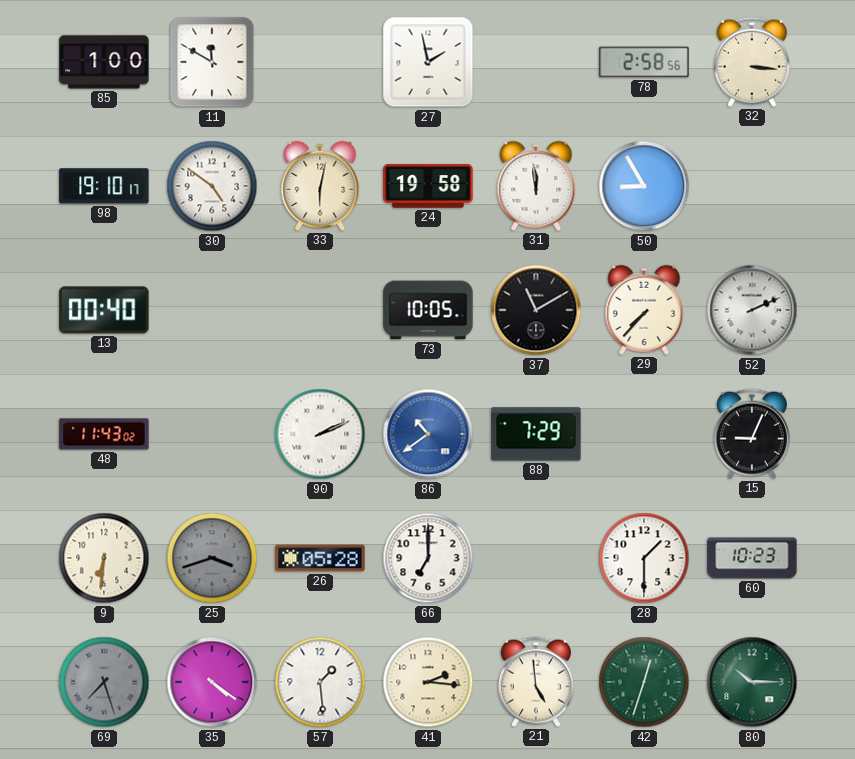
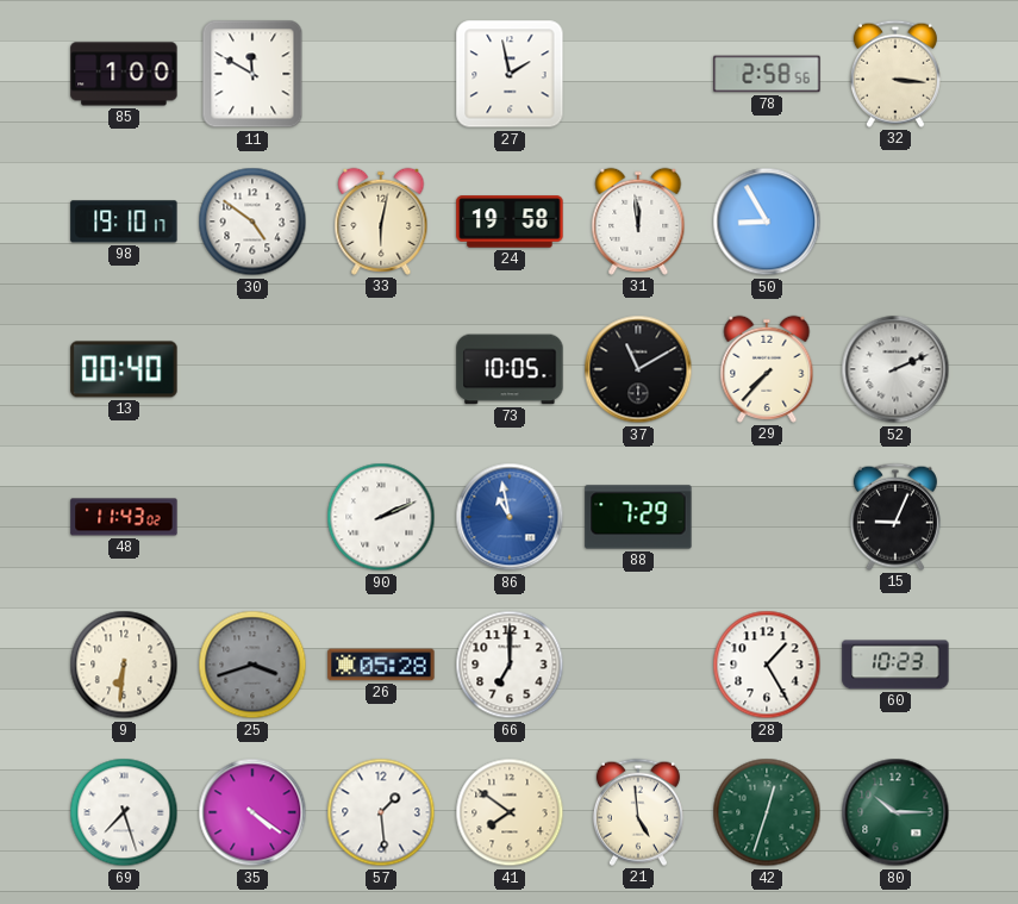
86: 10:39 -> 10:58
28: 1:30 -> 1:25
69 dial: grey -> white
41: 2:16 -> 7:51
